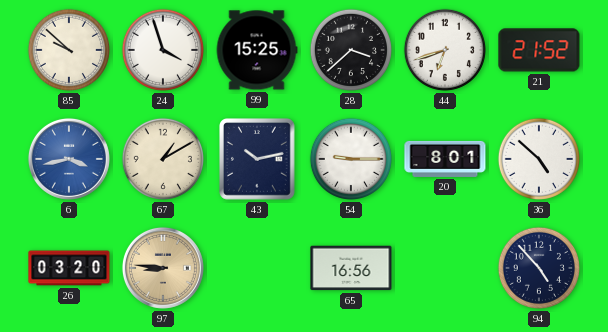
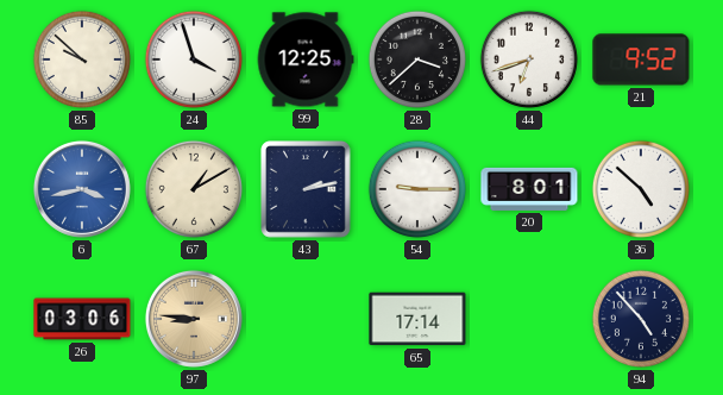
99: 15:25 -> 12:25
21: 21:52 -> 9:52
43: 10:13 -> 2:13
26: 03:20 -> 03:06
65: 16:56 -> 17:14
